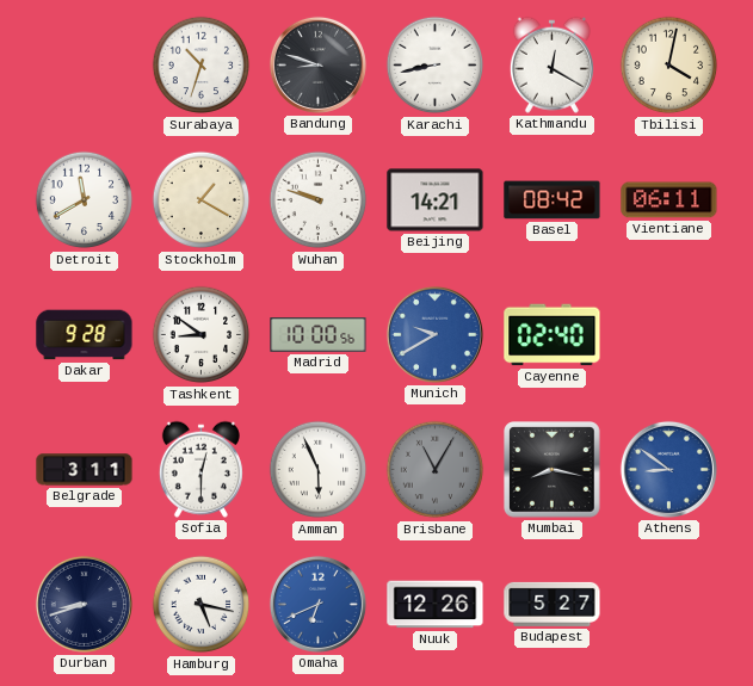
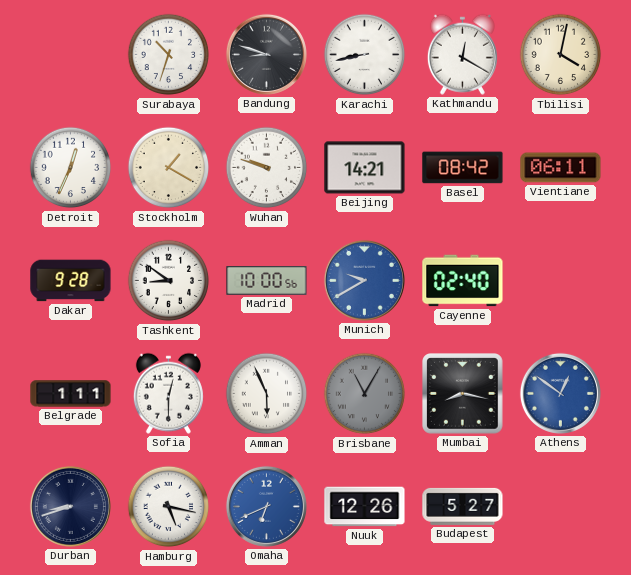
Detroit: 11:40 -> 12:34
Belgrade: 3:11 -> 1:11
Athens: 8:51 -> 12:51
